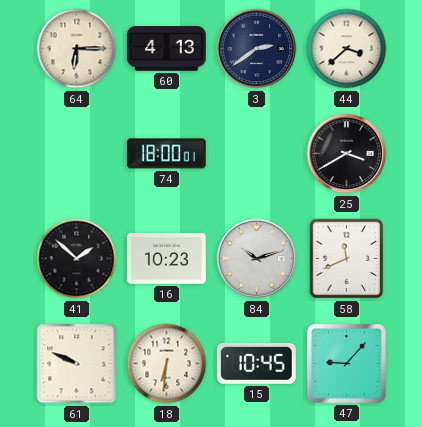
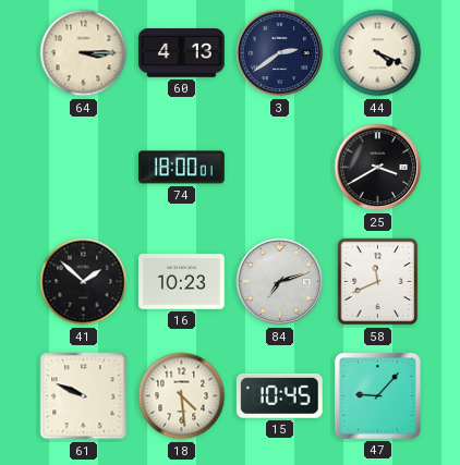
64: 6:15 -> 3:15
44: 3:38 -> 4:19
84: 10:12 -> 7:12
18: 6:31 -> 4:29
